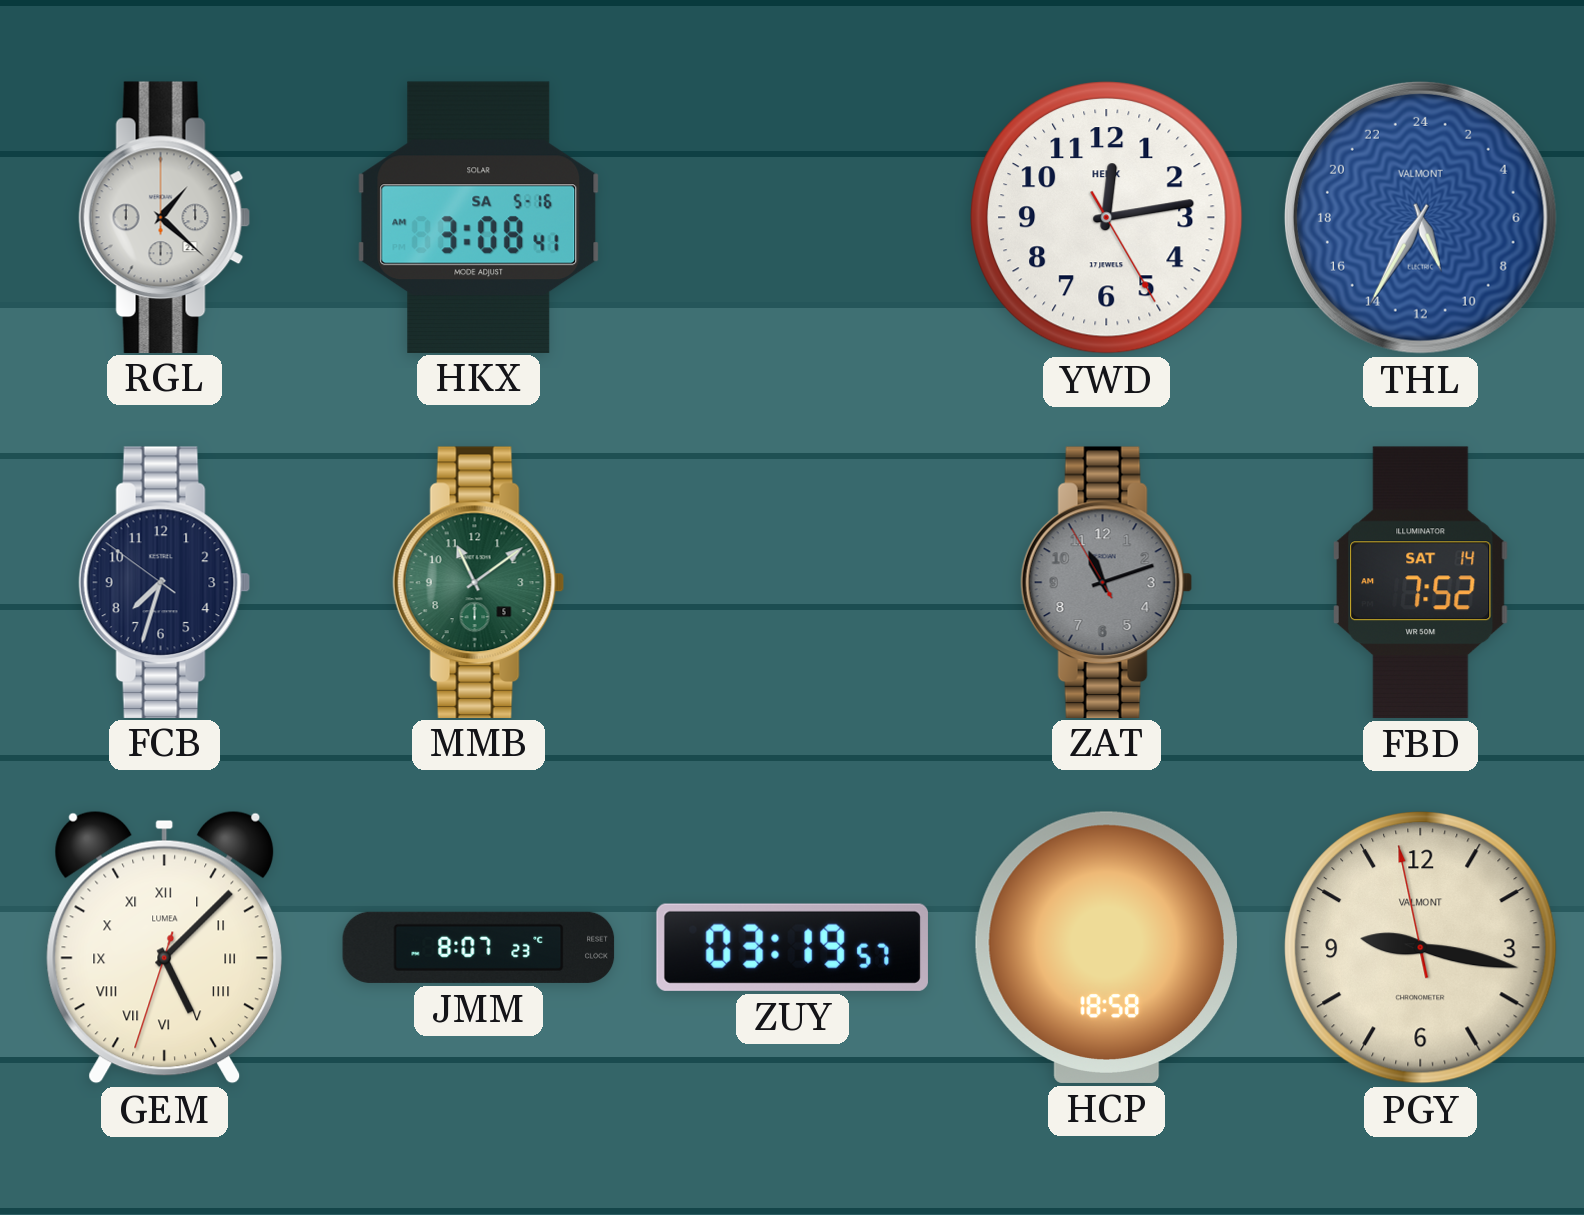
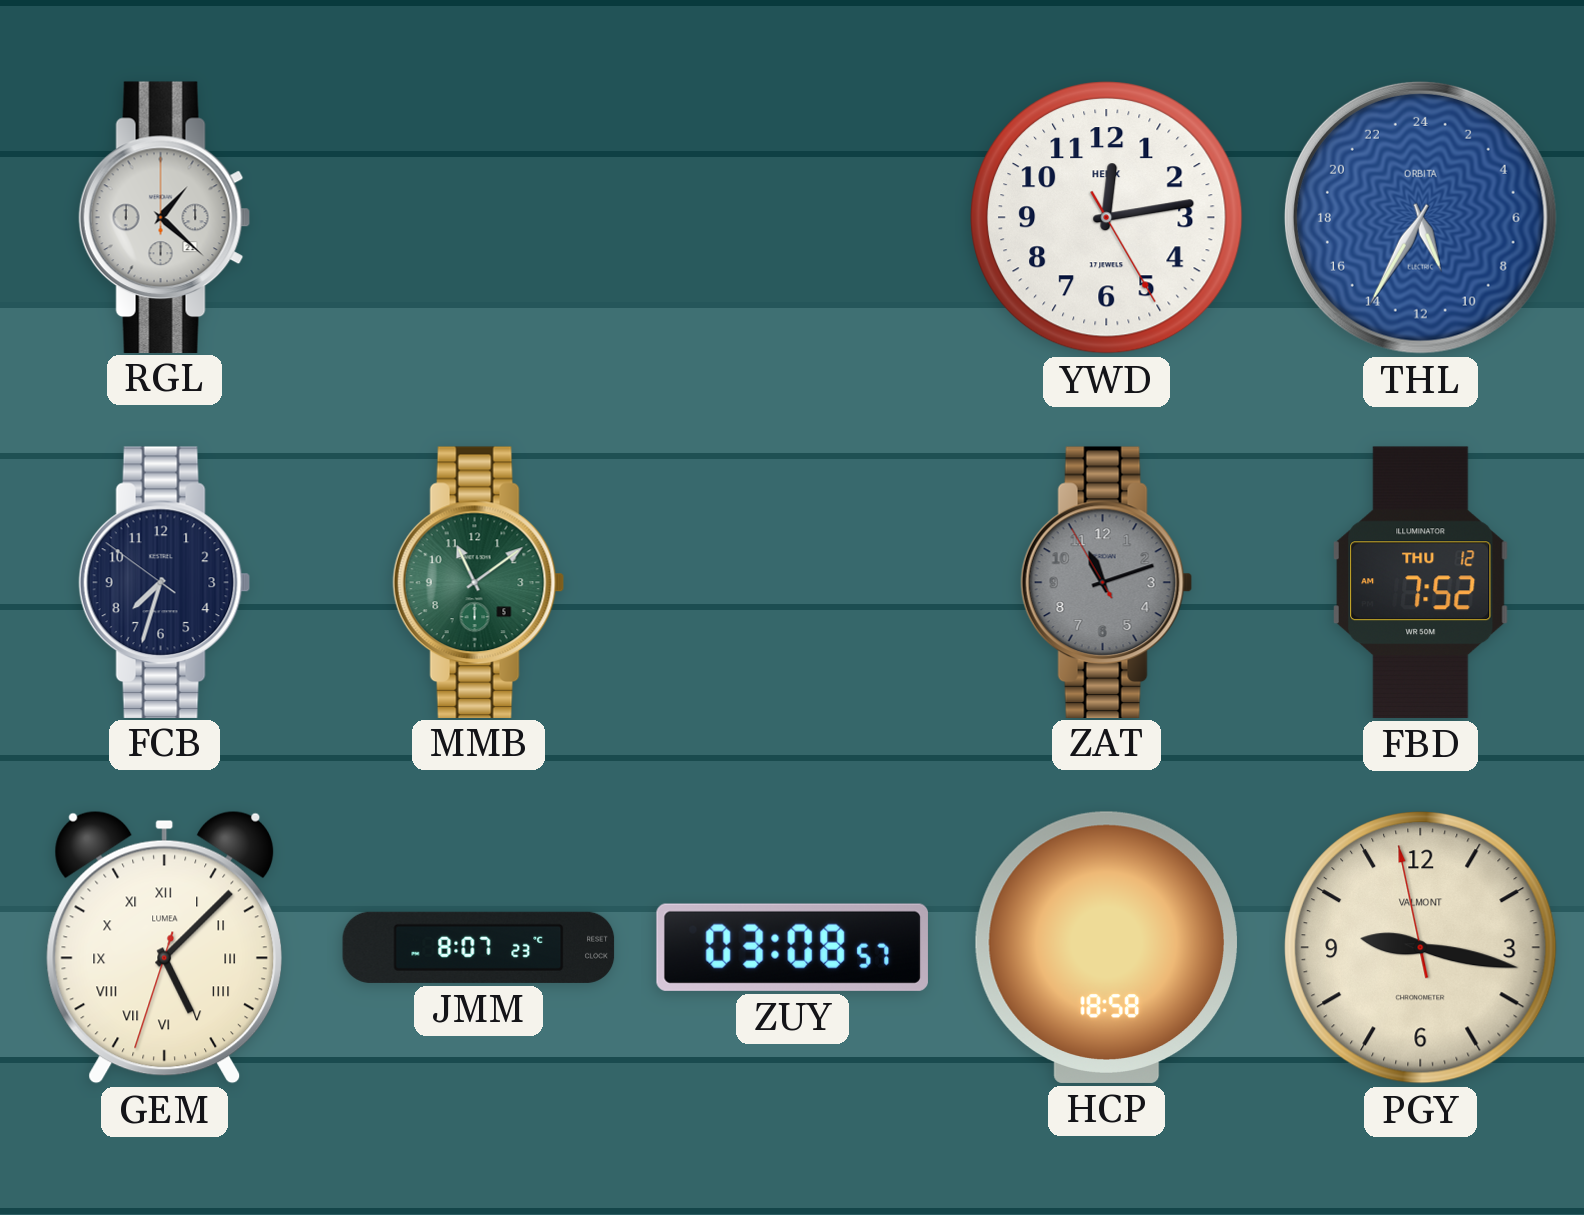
HKX: 3:08 -> none
THL brand: VALMONT -> ORBITA
FBD date: SAT 14 -> THU 12
ZUY: 03:19 -> 03:08
